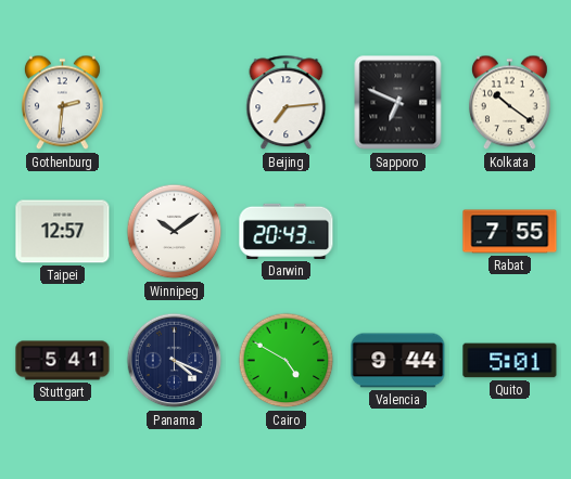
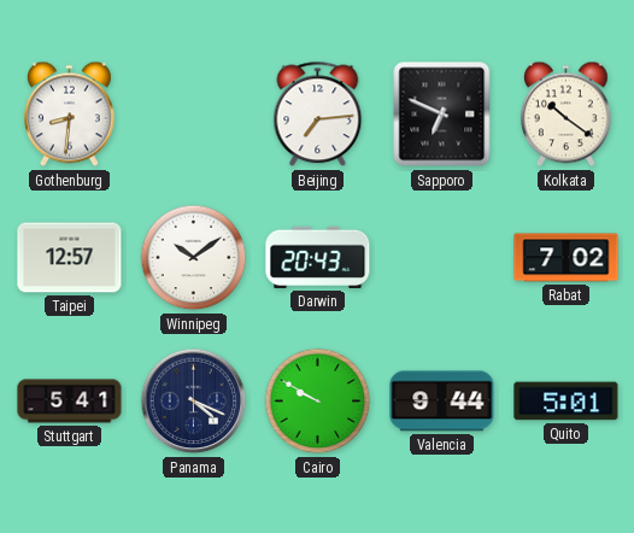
Gothenburg: 2:31 -> 8:31
Rabat: 7:55 -> 7:02
Cairo: 4:50 -> 9:50
